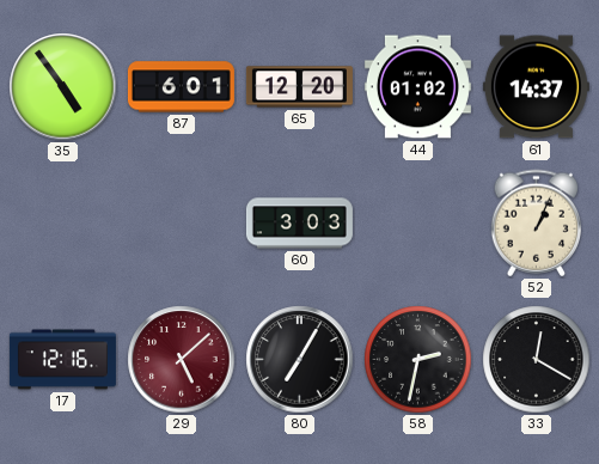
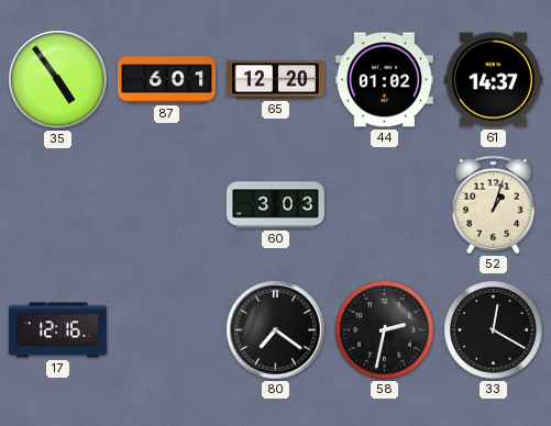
52: 1:04 -> 1:03
29: 5:08 -> none
80: 7:05 -> 7:21
